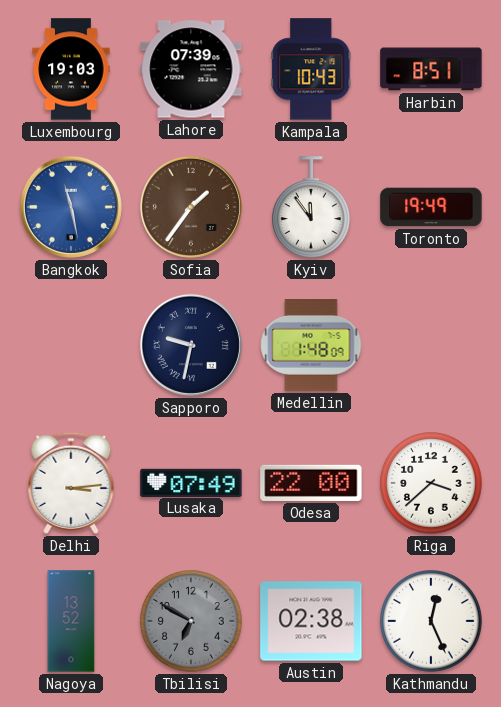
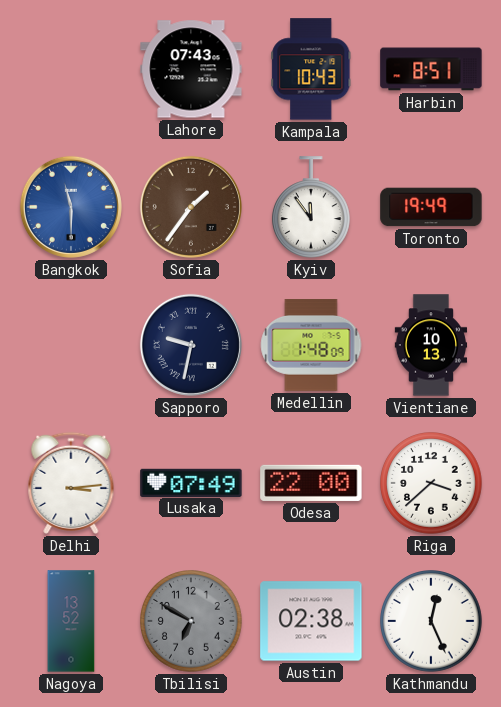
Luxembourg: 19:03 -> none
Lahore: 07:39 -> 07:43
Bangkok: 11:28 -> 11:30
Vientiane: none -> 10:13
